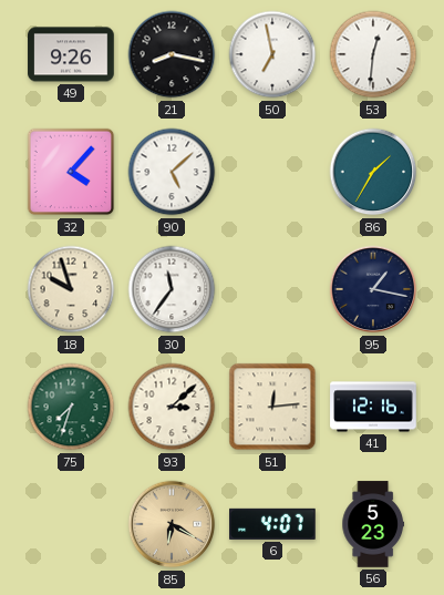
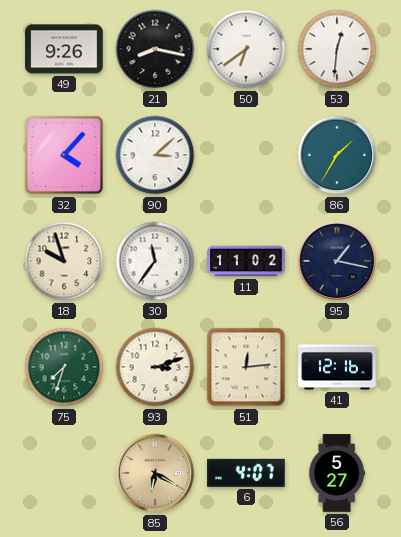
50: 6:58 -> 6:39
90: 5:08 -> 3:08
11: none -> 11:02
93: 3:08 -> 3:12
56: 5:23 -> 5:27
